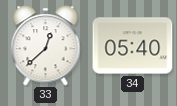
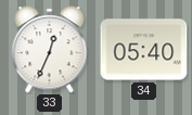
33: 12:38 -> 12:34
